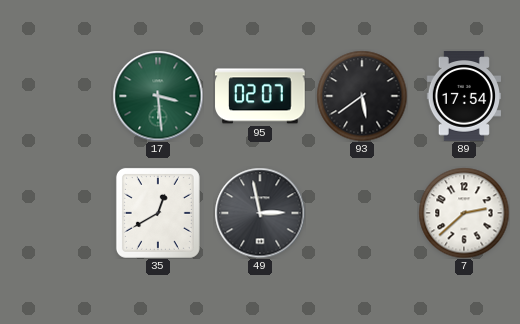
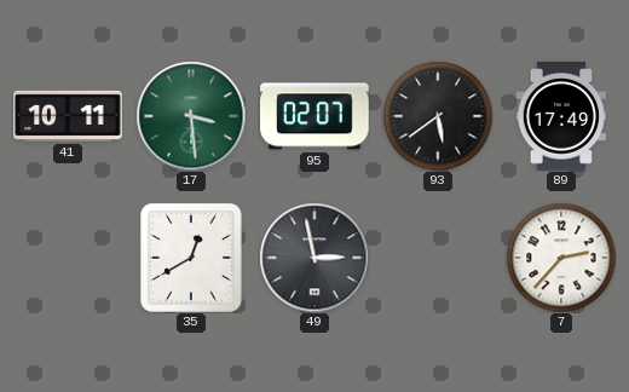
41: none -> 10:11
89: 17:54 -> 17:49
7: 2:38 -> 2:37
